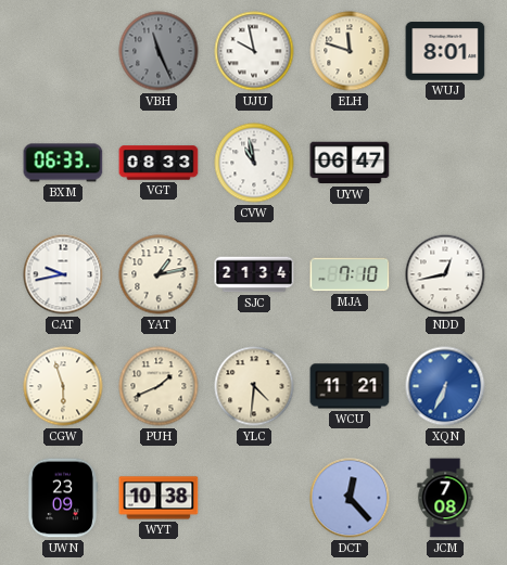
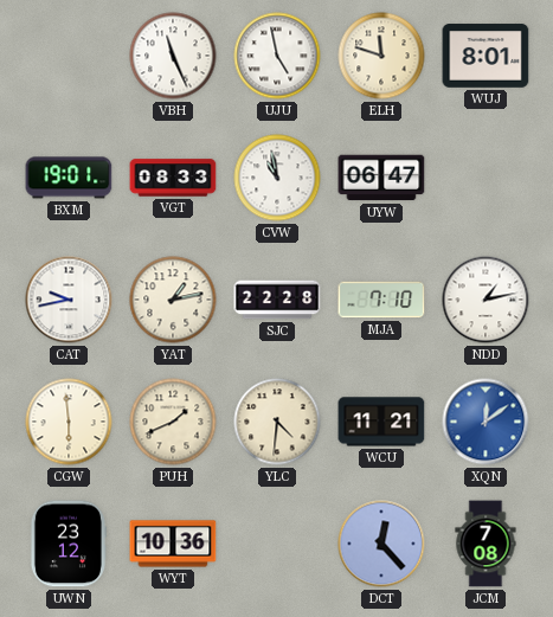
VBH dial: grey -> white
UJU: 9:58 -> 4:58
BXM: 06:33 -> 19:01
SJC: 21:34 -> 22:28
NDD: 12:43 -> 1:13
CGW: 5:57 -> 5:59
XQN: 6:34 -> 12:09
UWN: 23:09 -> 23:12
WYT: 10:38 -> 10:36
